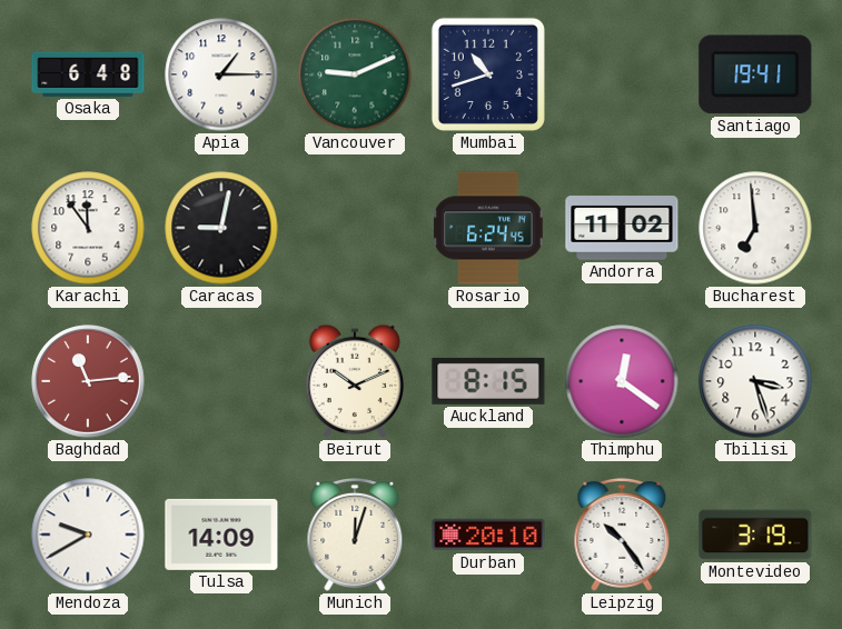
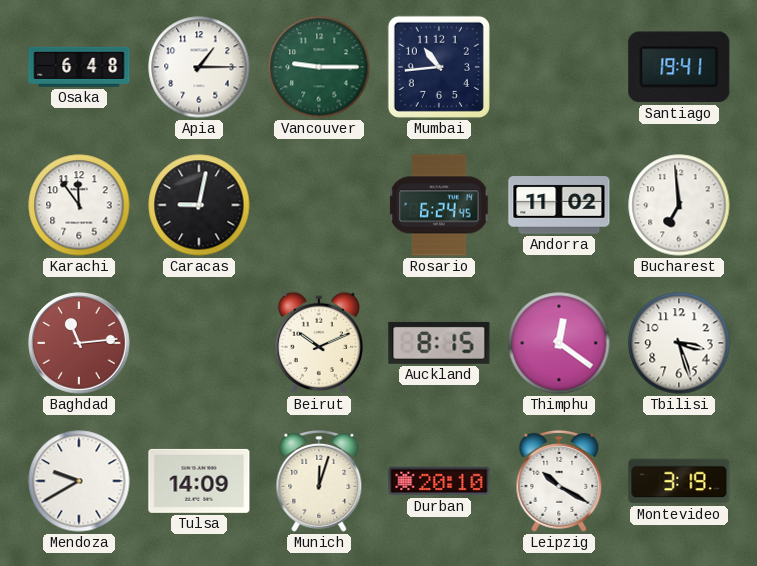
Vancouver: 9:11 -> 9:15
Mumbai: 10:42 -> 10:44
Leipzig: 10:24 -> 10:20
